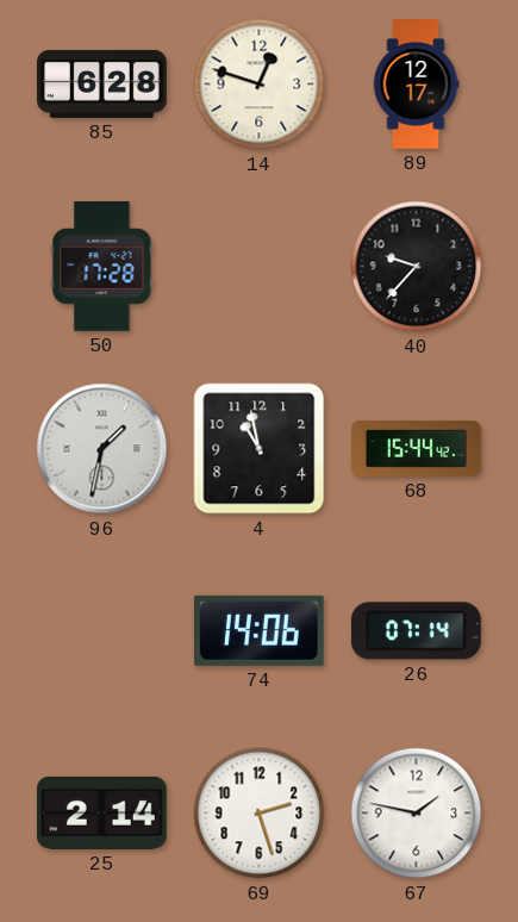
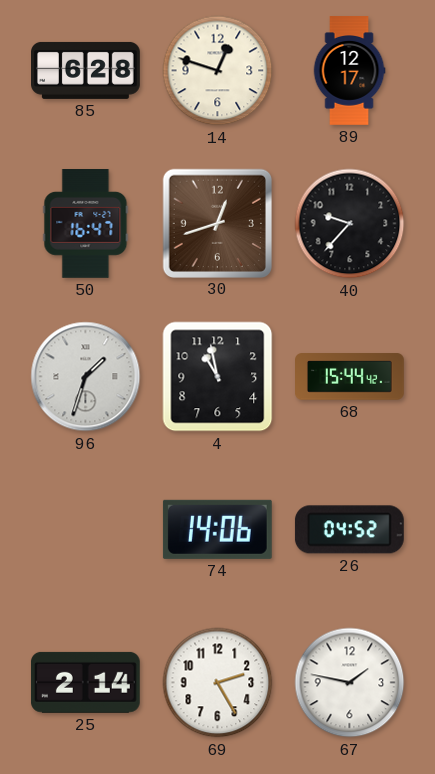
50: 17:28 -> 16:47
30: none -> 12:42
96: 1:32 -> 1:33
26: 07:14 -> 04:52
69: 2:27 -> 2:25
